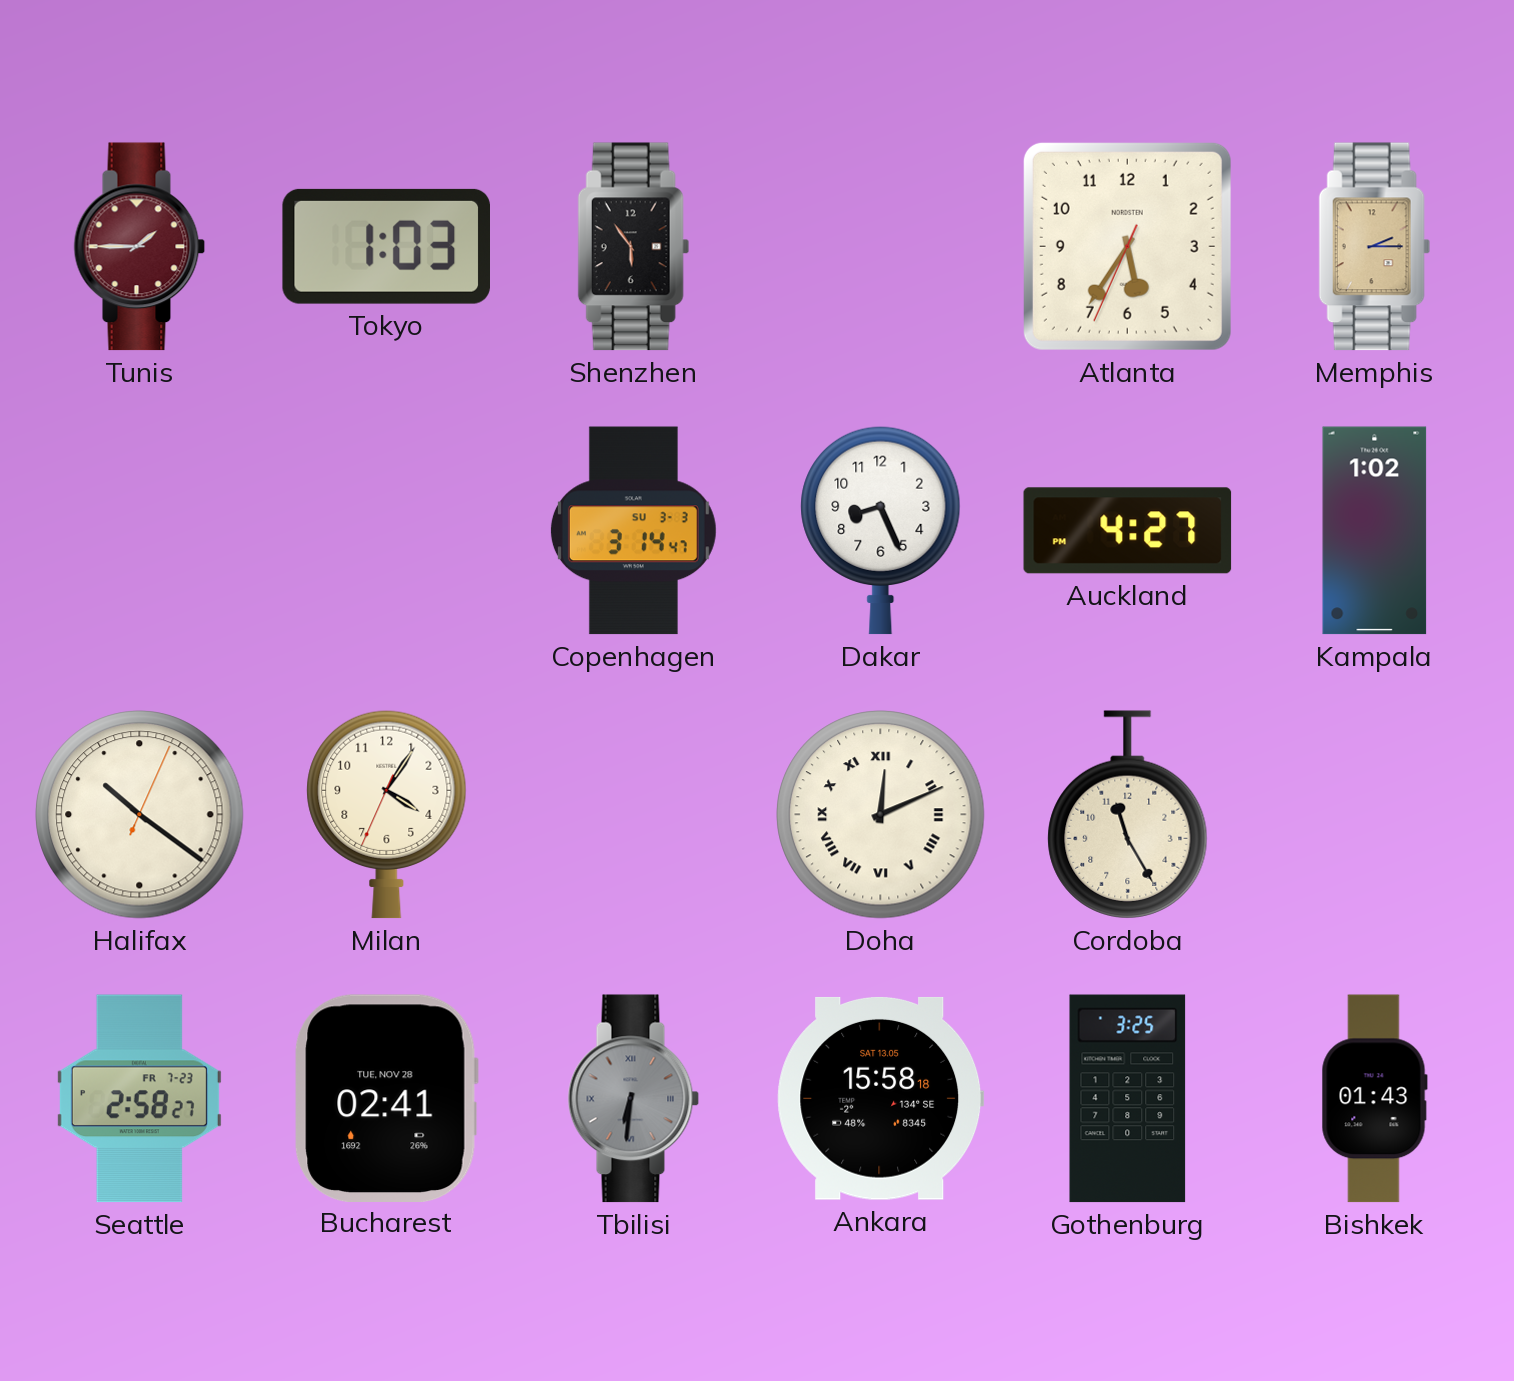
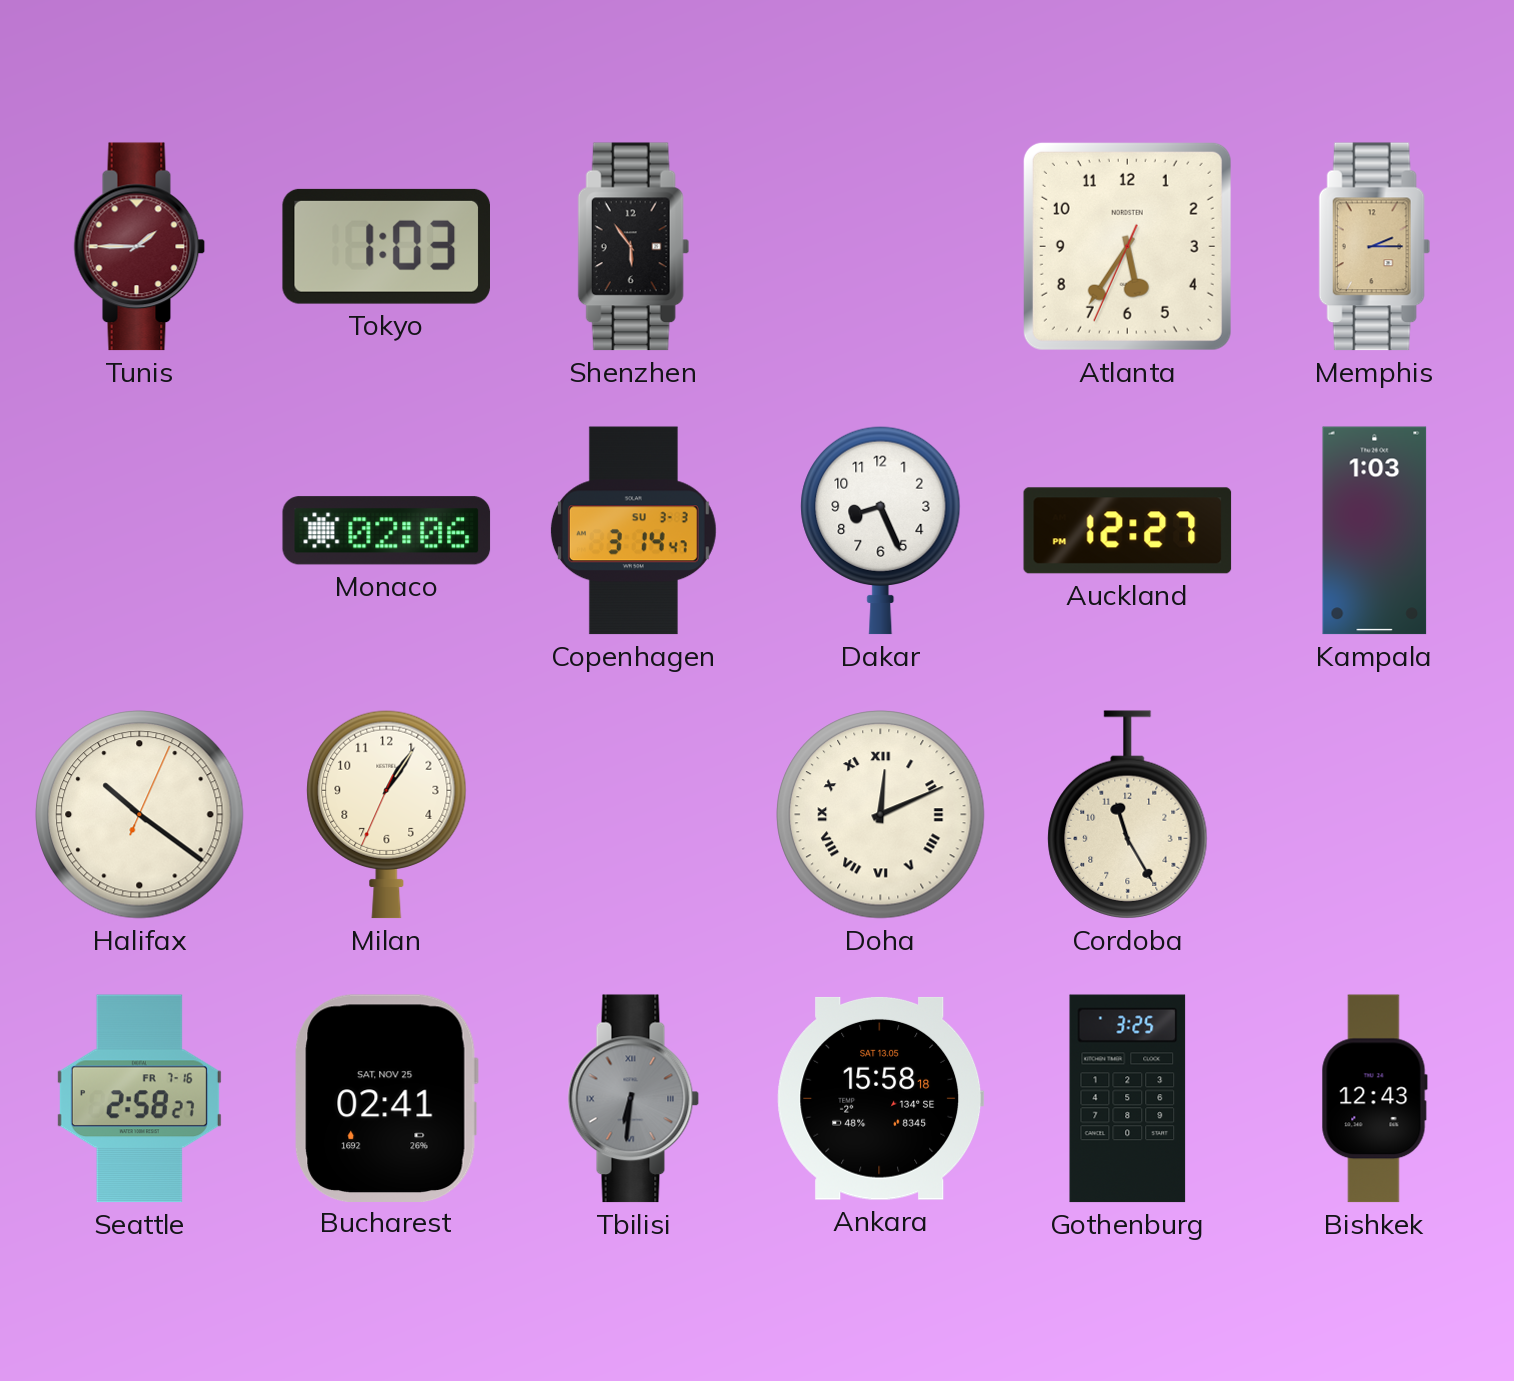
Monaco: none -> 02:06
Auckland: 4:27 -> 12:27
Kampala: 1:02 -> 1:03
Milan: 4:05 -> 1:05
Seattle date: FR 7-23 -> FR 7-16
Bucharest date: TUE, NOV 28 -> SAT, NOV 25
Bishkek: 01:43 -> 12:43
